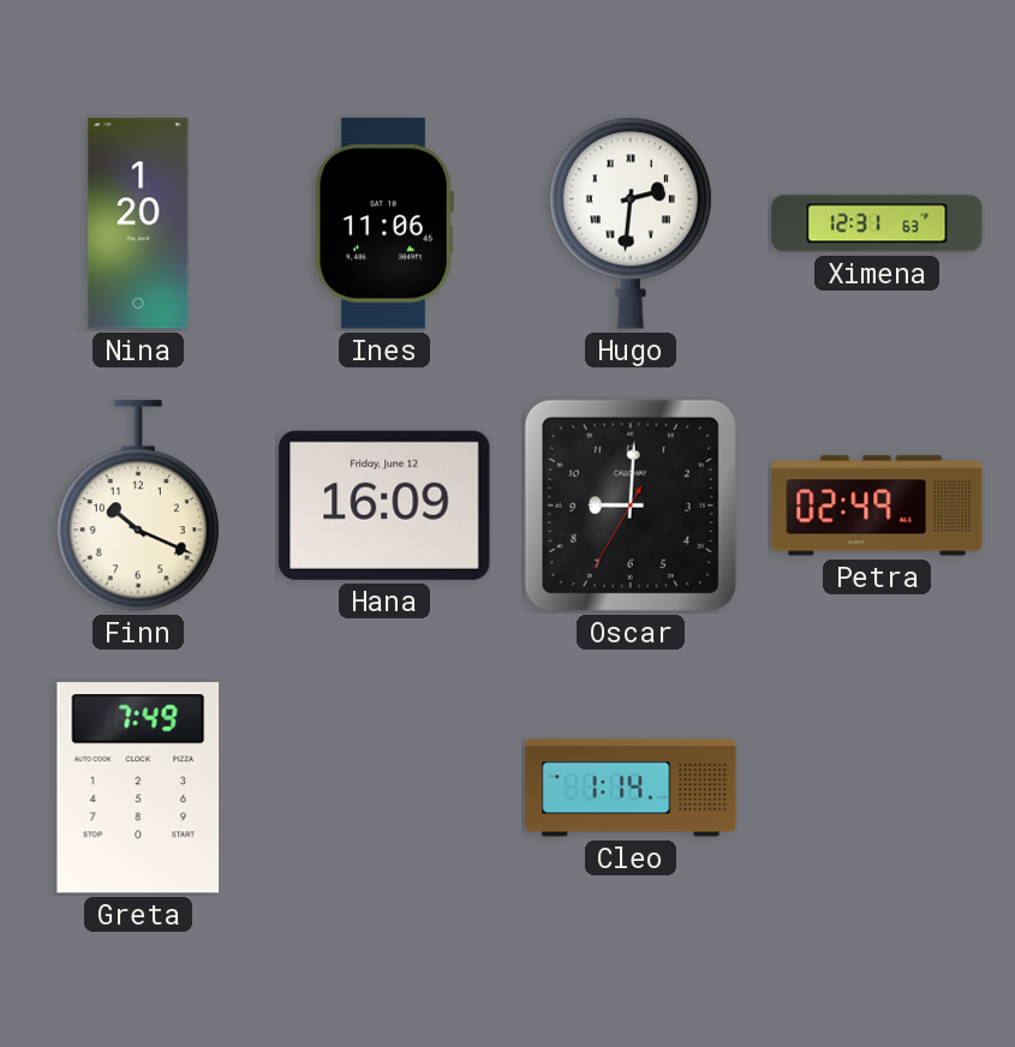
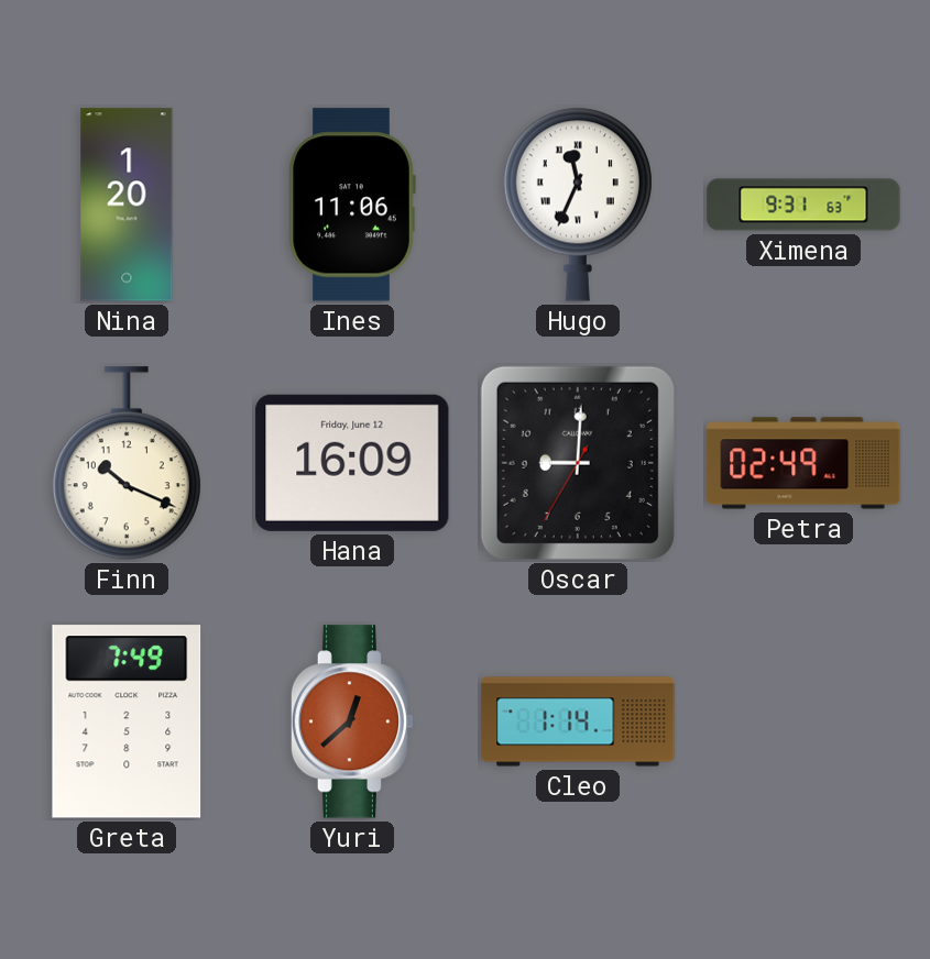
Hugo: 2:31 -> 11:34
Ximena: 12:31 -> 9:31
Yuri: none -> 12:38
